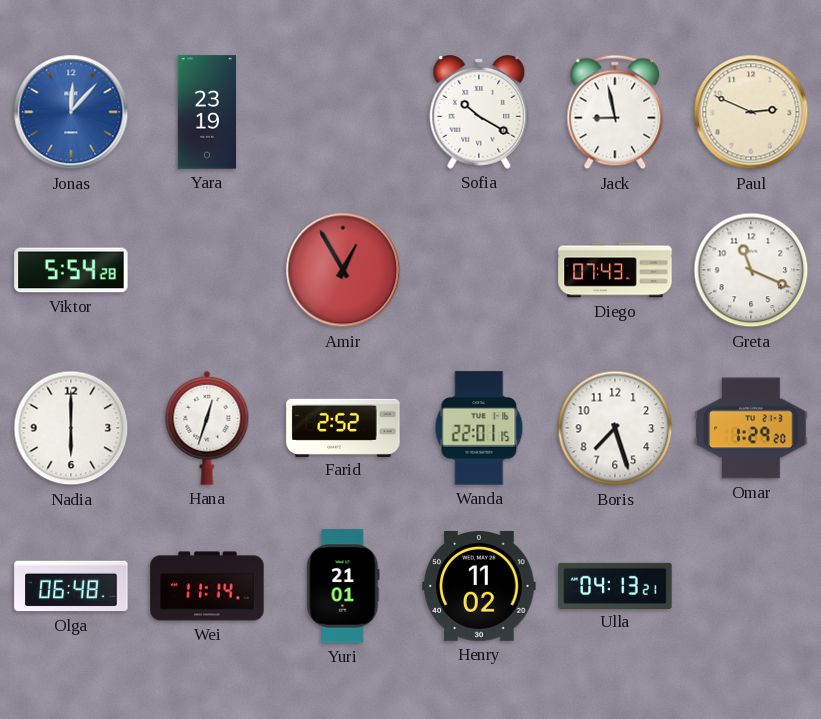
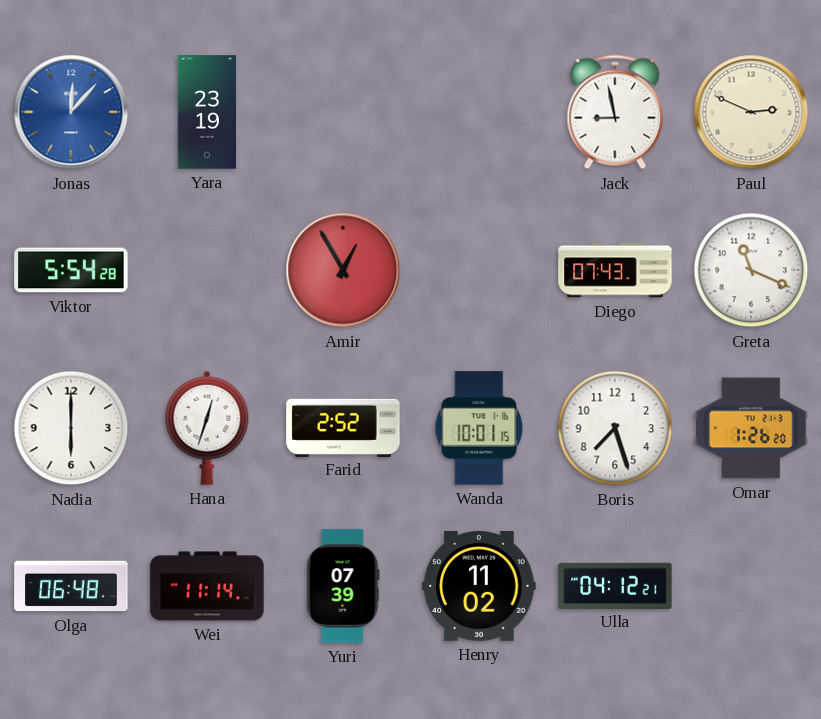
Sofia: 10:20 -> none
Wanda: 22:01 -> 10:01
Omar: 1:29 -> 1:26
Yuri: 21:01 -> 07:39
Ulla: 04:13 -> 04:12
